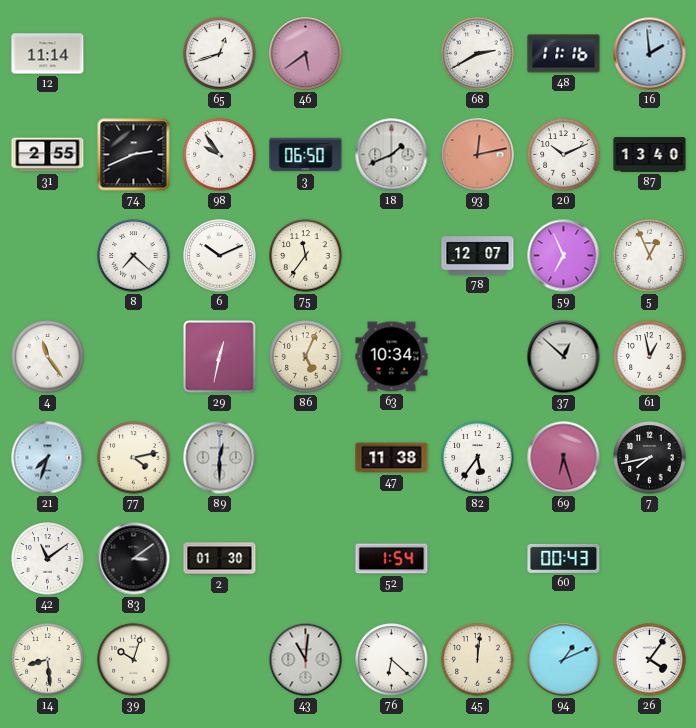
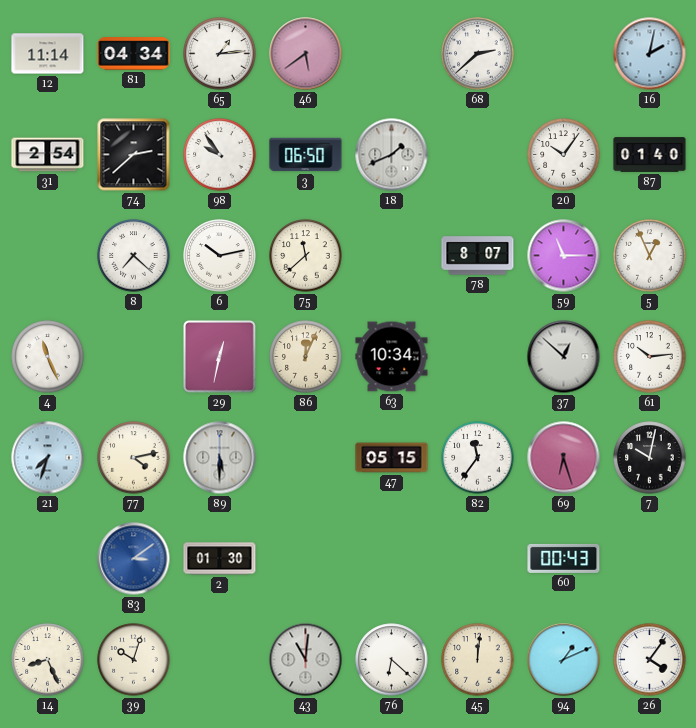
81: none -> 04:34
65: 12:42 -> 1:14
68: 2:40 -> 2:38
48: 11:16 -> none
16: 1:59 -> 2:02
31: 2:55 -> 2:54
74: 2:41 -> 2:38
93: 12:13 -> none
20: 10:11 -> 10:06
87: 13:40 -> 01:40
6: 10:11 -> 10:13
75: 11:36 -> 11:38
78: 12:07 -> 8:07
59: 6:56 -> 11:15
4: 11:24 -> 11:26
86: 5:04 -> 12:04
61: 12:58 -> 10:14
89: 12:30 -> 5:30
47: 11:38 -> 05:15
82: 5:36 -> 11:36
7: 7:43 -> 10:02
42: 11:09 -> none
83 dial: black -> blue
52: 1:54 -> none
14: 8:29 -> 8:26
